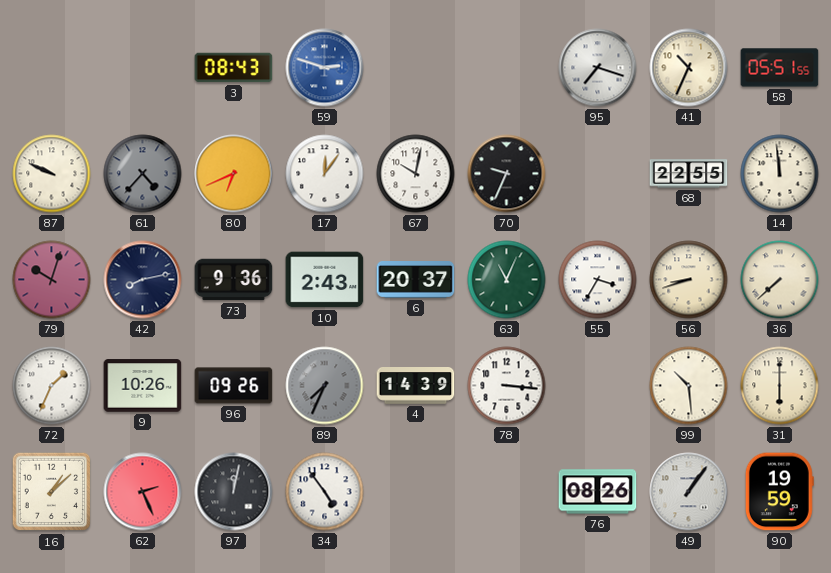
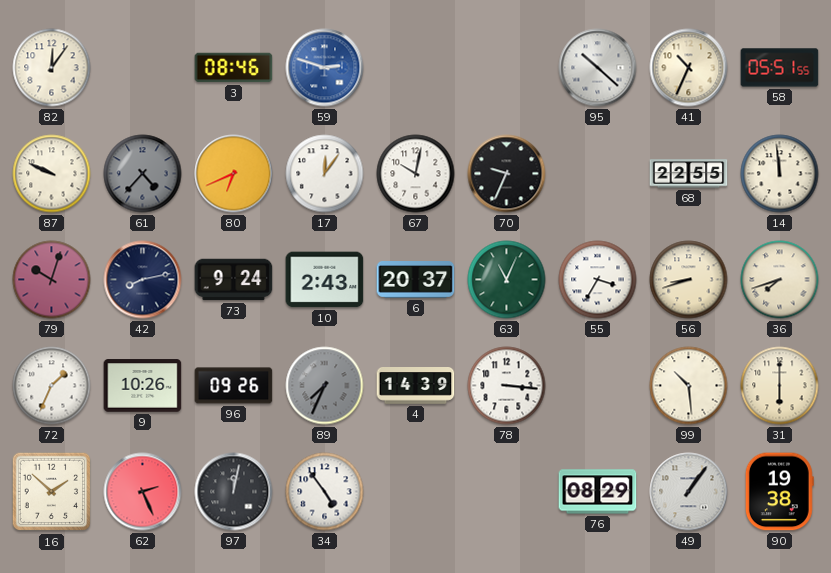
82: none -> 12:06
3: 08:43 -> 08:46
95: 7:18 -> 10:22
73: 9:36 -> 9:24
36: 7:38 -> 7:42
16: 1:08 -> 1:52
76: 08:26 -> 08:29
90: 19:59 -> 19:38
